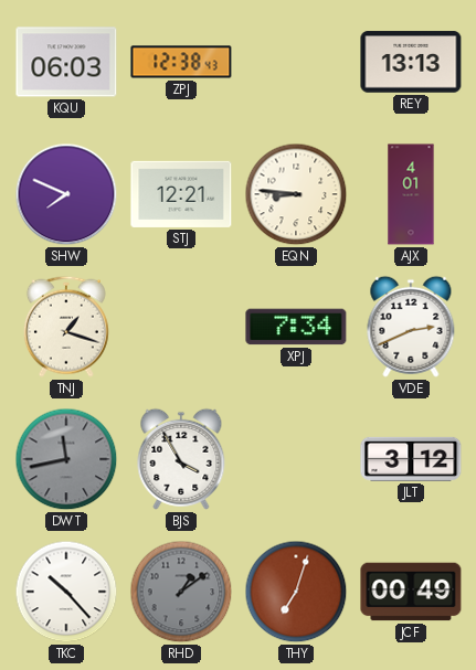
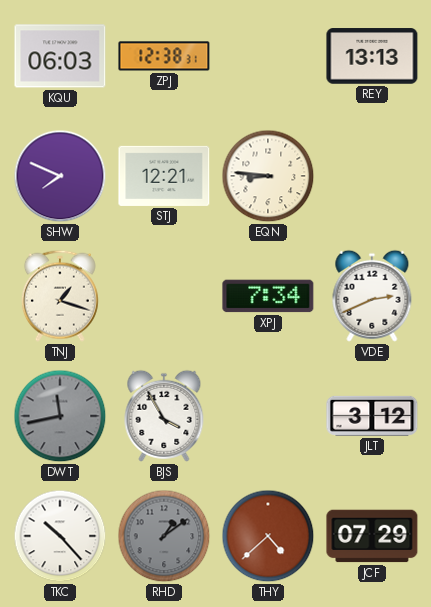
ZPJ: 12:38:43 -> 12:38:31
AJX: 4:01 -> none
THY: 7:03 -> 4:38
JCF: 00:49 -> 07:29
